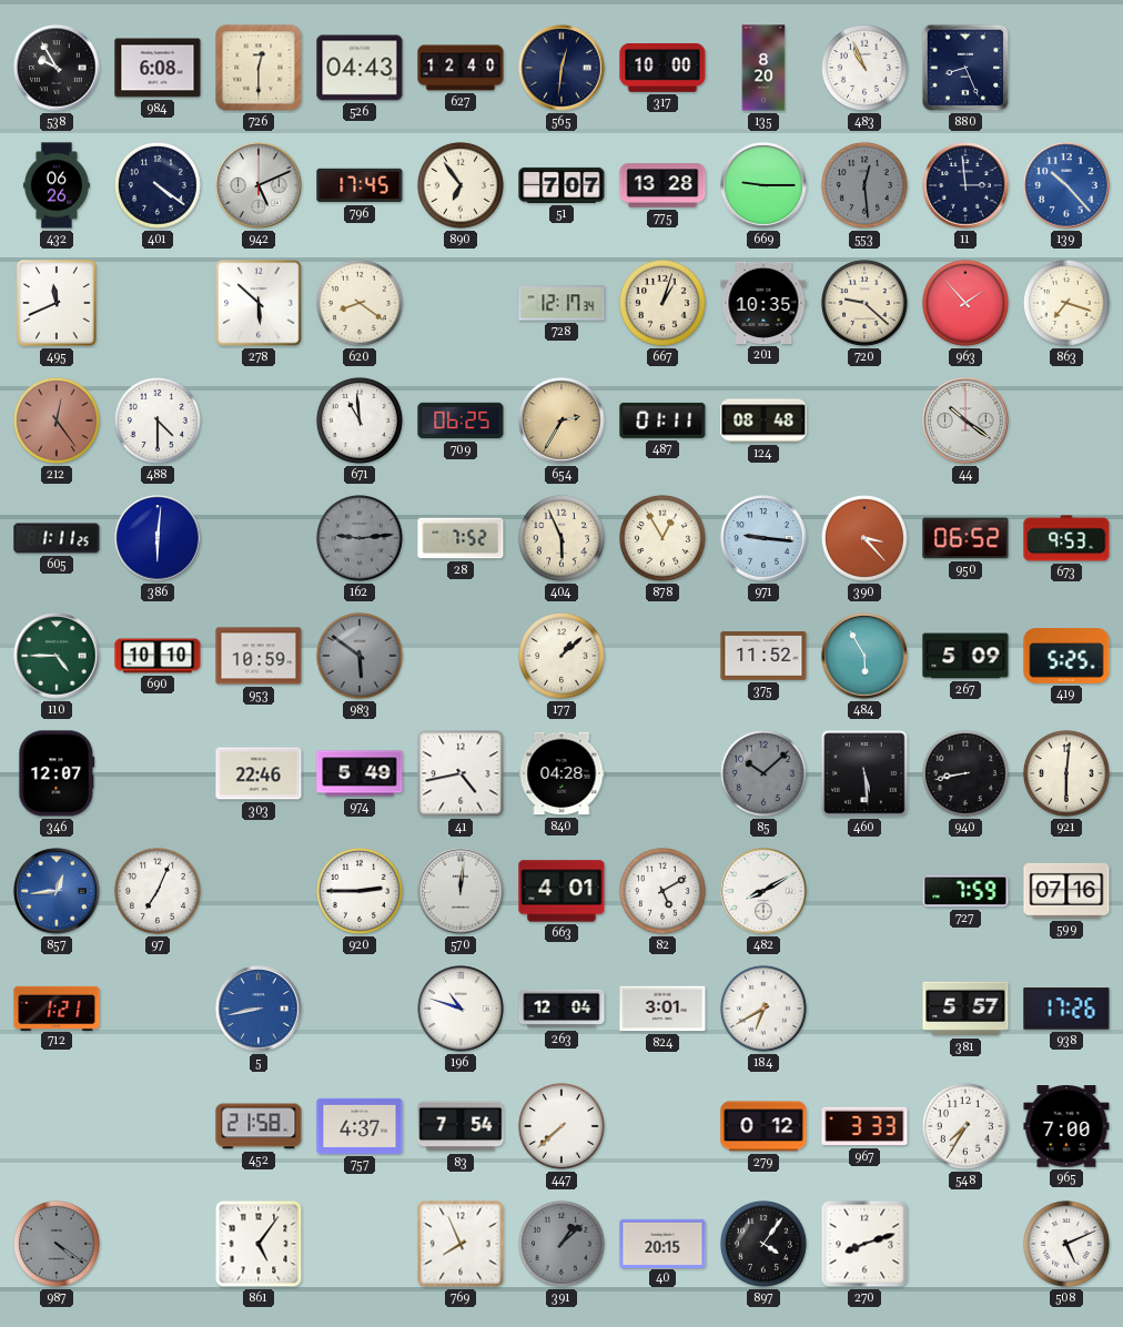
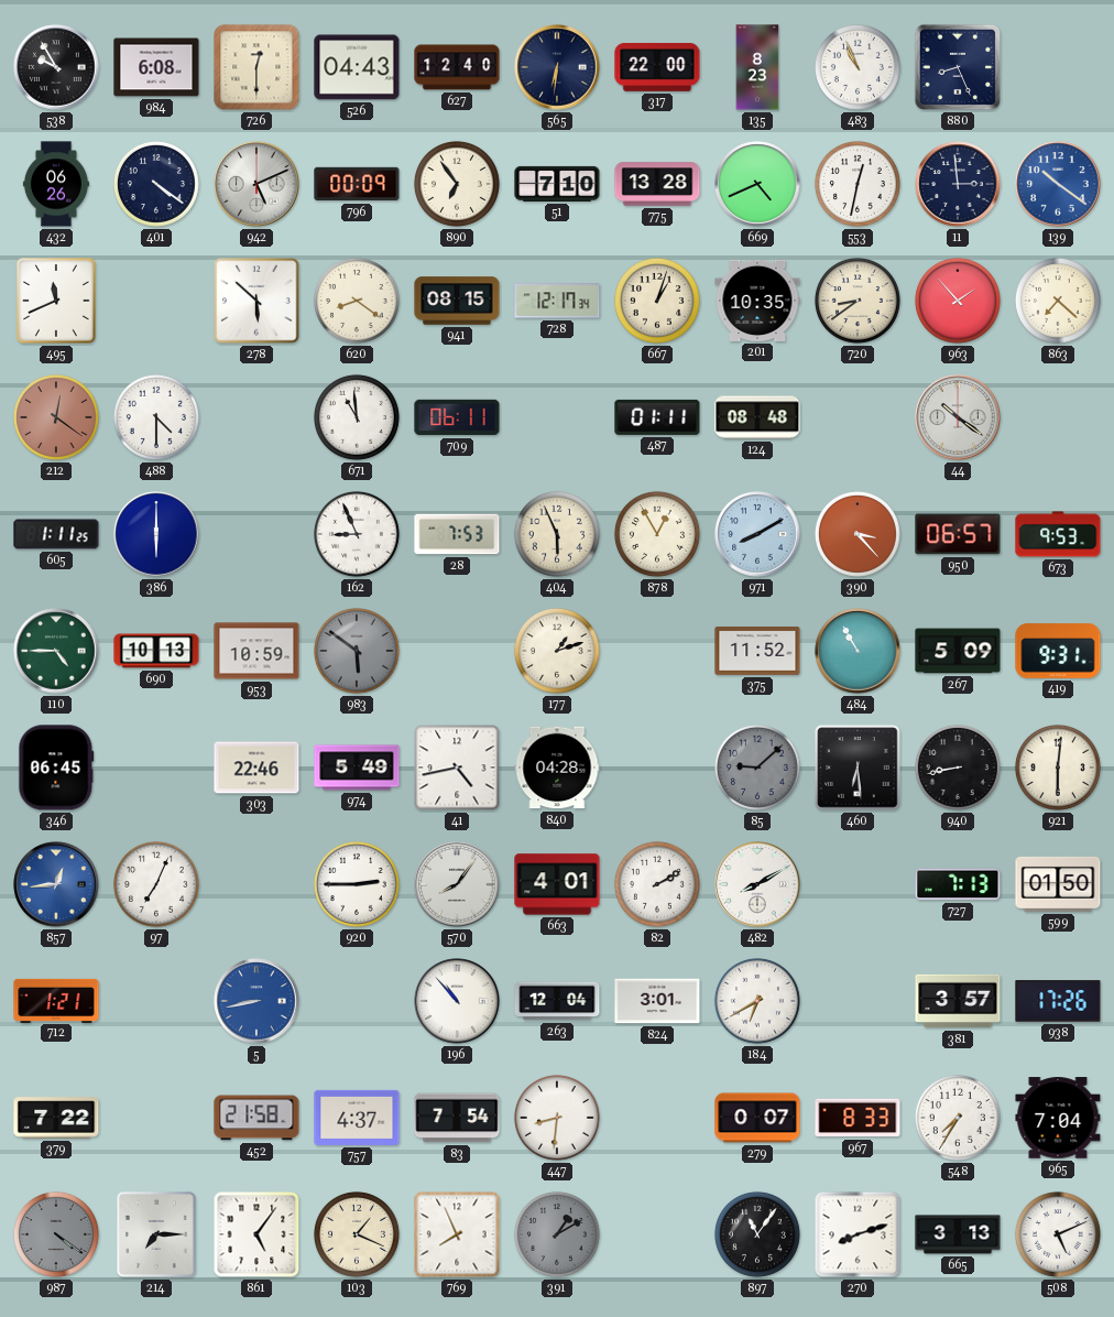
565: 12:31 -> 6:31
317: 10:00 -> 22:00
135: 8:20 -> 8:23
796: 17:45 -> 00:09
51: 7:07 -> 7:10
669: 9:15 -> 4:41
553: 12:29 -> 12:32
553 dial: grey -> white
139: 10:23 -> 10:21
941: none -> 08:15
720: 9:22 -> 8:39
863: 7:18 -> 7:22
212: 12:24 -> 12:21
709: 06:25 -> 06:11
654: 2:35 -> none
386: 6:01 -> 6:00
162: 9:14 -> 8:56
162 dial: grey -> white
28: 7:52 -> 7:53
971: 9:16 -> 8:10
950: 06:52 -> 06:57
690: 10:10 -> 10:13
177: 1:08 -> 1:12
484: 5:55 -> 10:55
419: 5:25 -> 9:31
346: 12:07 -> 06:45
85: 10:08 -> 9:08
460: 5:29 -> 6:29
570: 12:01 -> 8:06
82: 5:10 -> 2:10
727: 7:59 -> 7:13
599: 07:16 -> 01:50
196: 10:48 -> 10:53
381: 5:57 -> 3:57
379: none -> 7:22
447: 7:38 -> 8:31
279: 0:12 -> 0:07
967: 3:33 -> 8:33
965: 7:00 -> 7:04
214: none -> 7:15
103: none -> 1:19
391: 1:08 -> 1:10
40: 20:15 -> none
897: 4:06 -> 11:06
665: none -> 3:13
